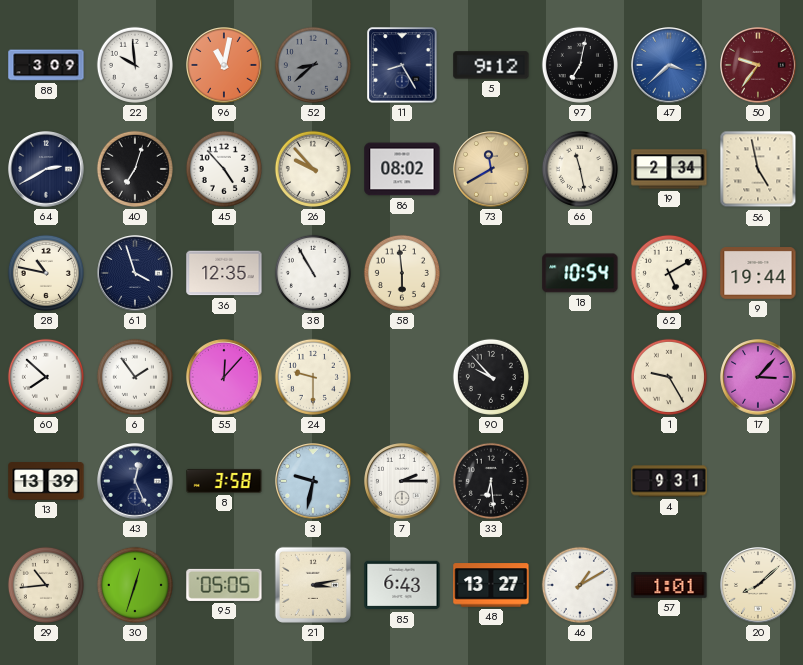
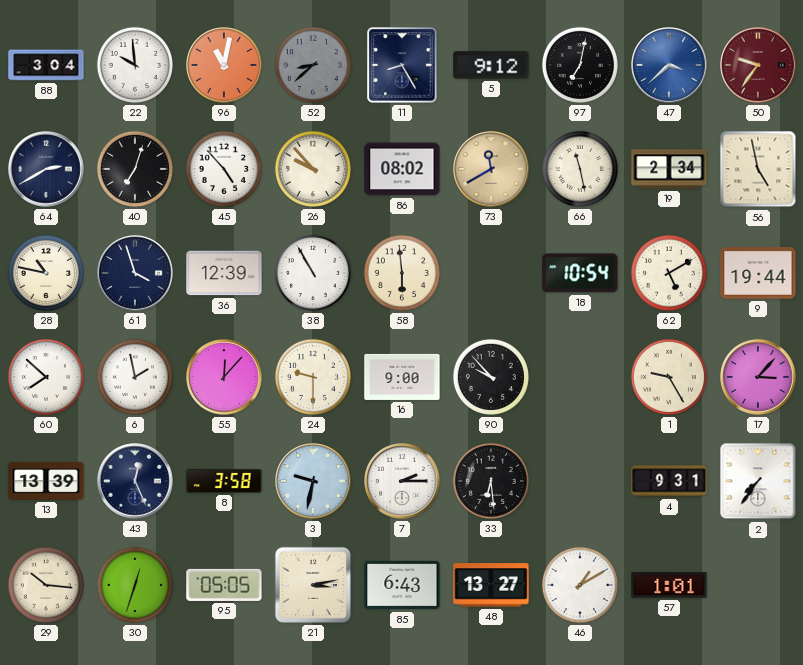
88: 3:09 -> 3:04
36: 12:35 -> 12:39
6: 1:54 -> 1:58
16: none -> 9:00
2: none -> 7:36
29: 10:44 -> 10:16
20: 8:08 -> none
